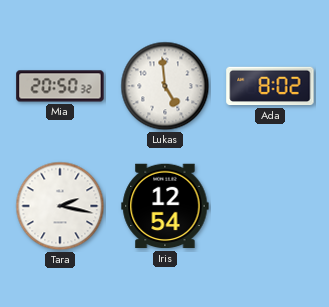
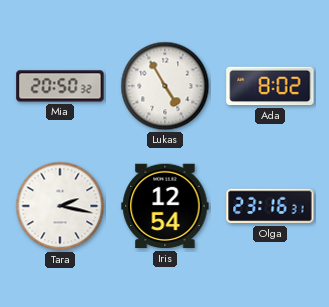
Lukas: 4:59 -> 4:55
Olga: none -> 23:16
